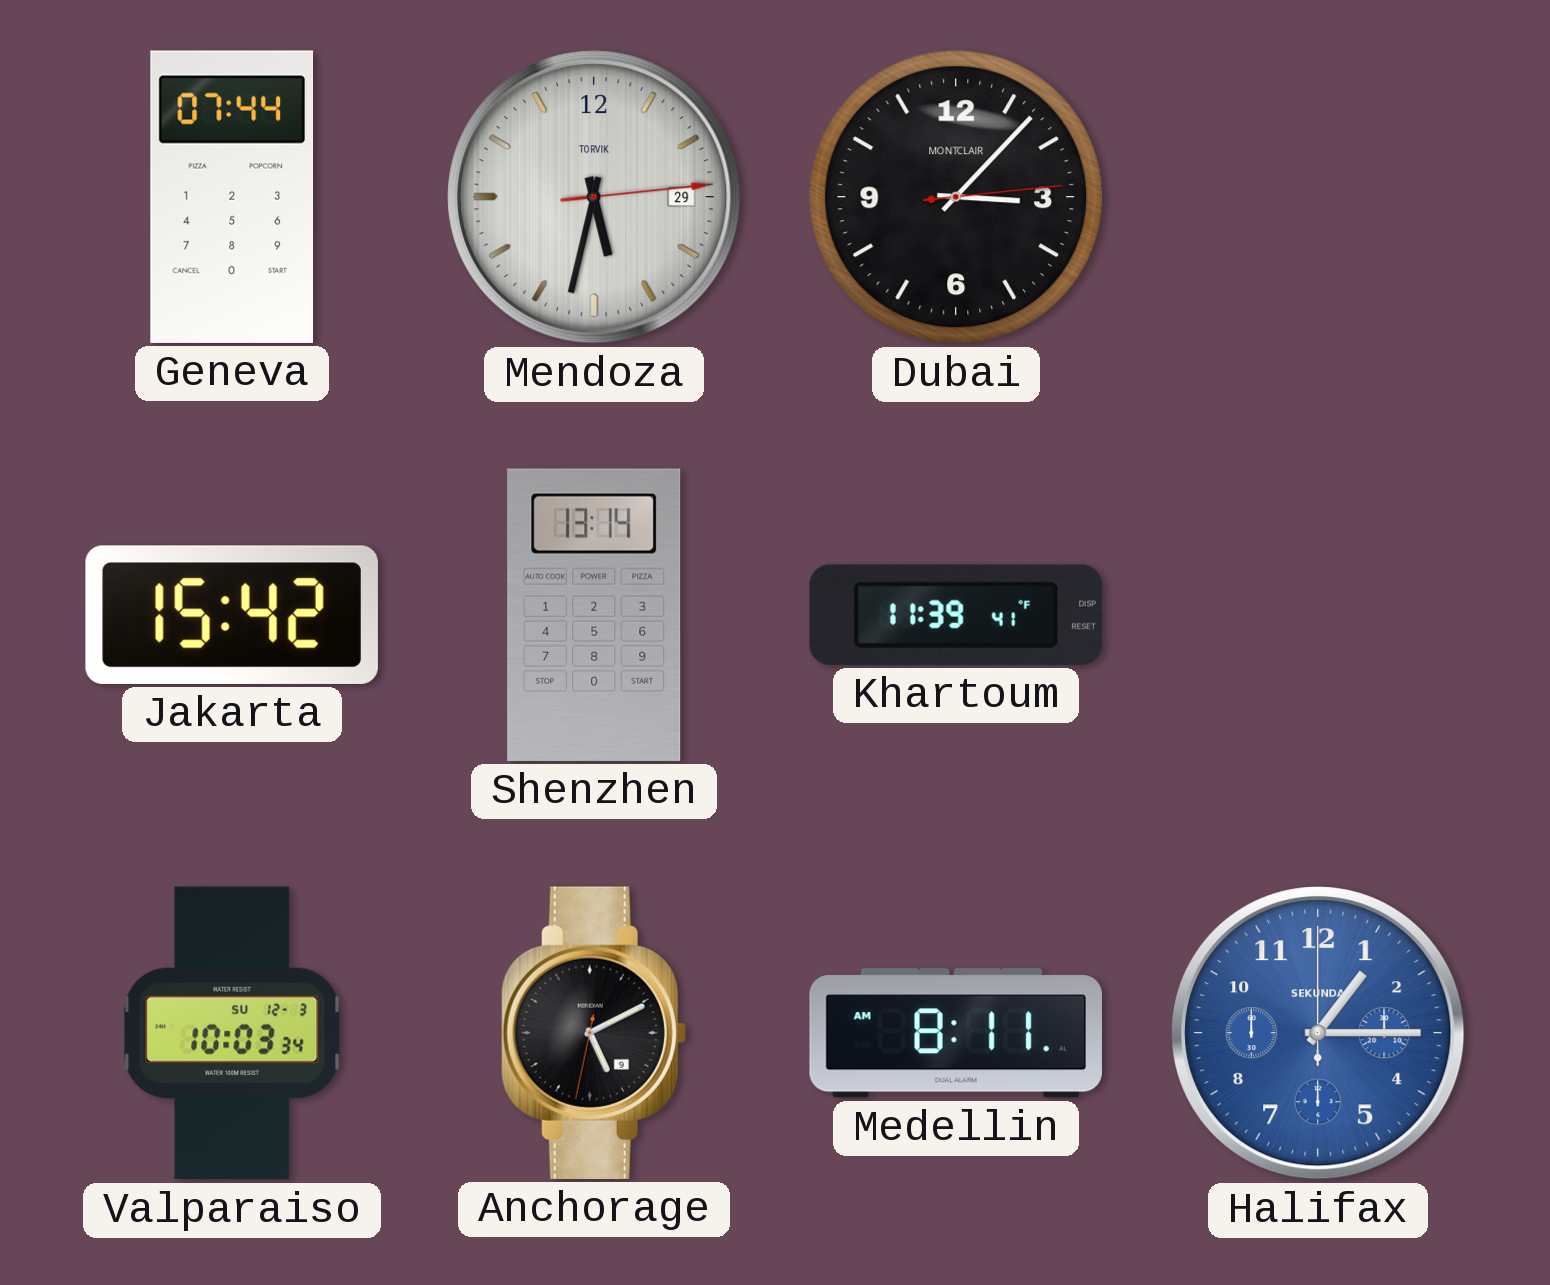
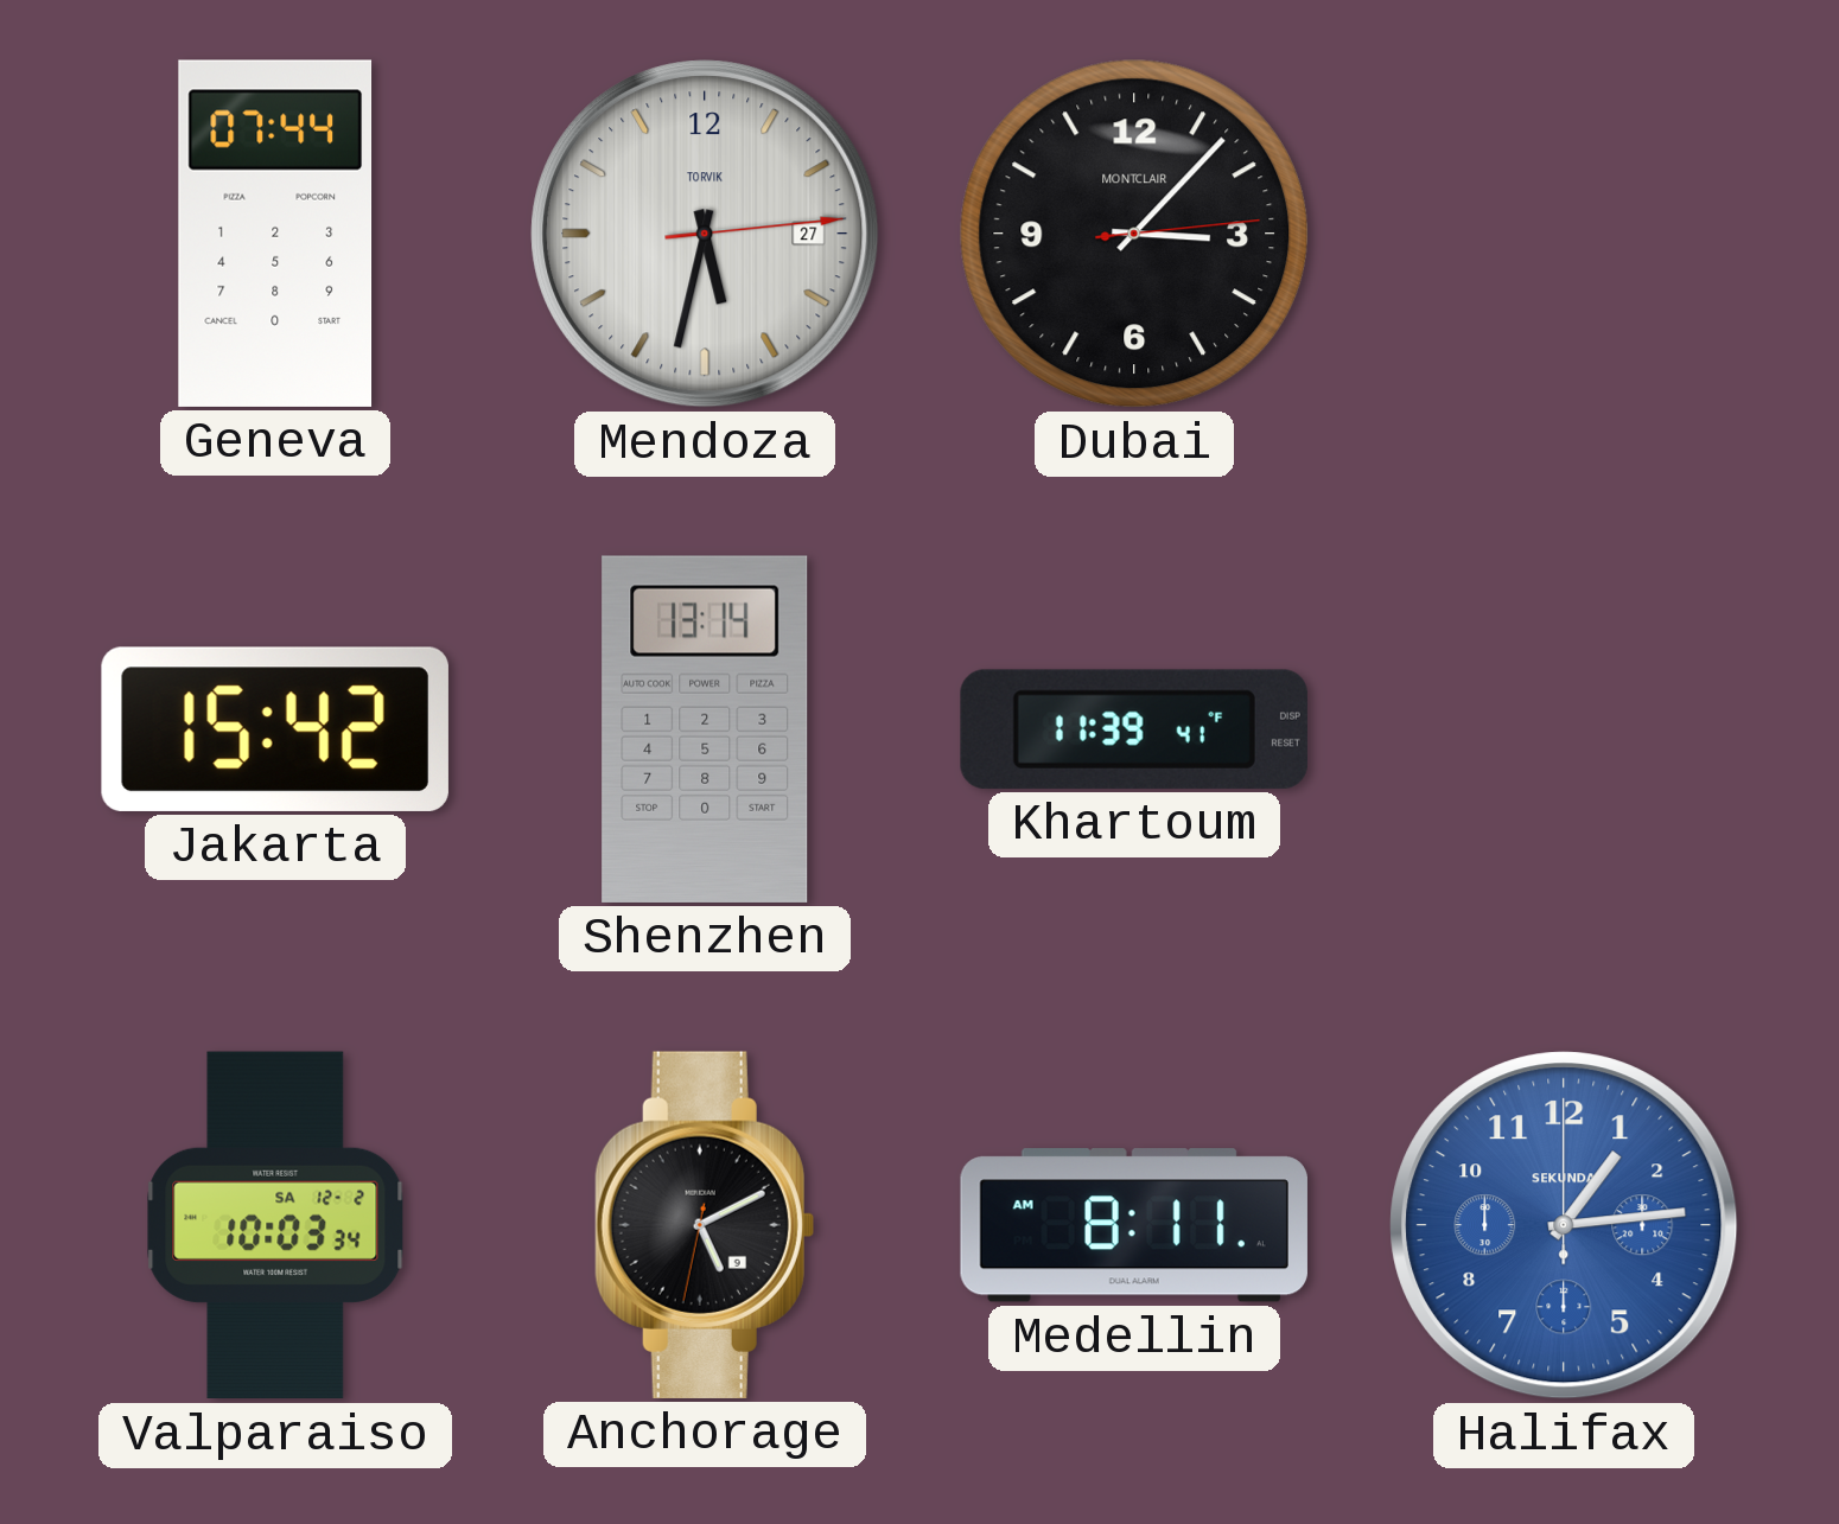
Mendoza date: 29 -> 27
Valparaiso date: SU 12-3 -> SA 12-2
Halifax: 1:15 -> 1:14
